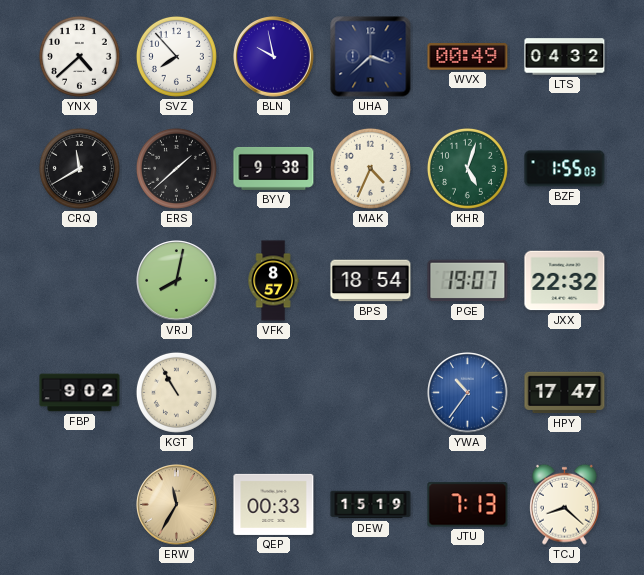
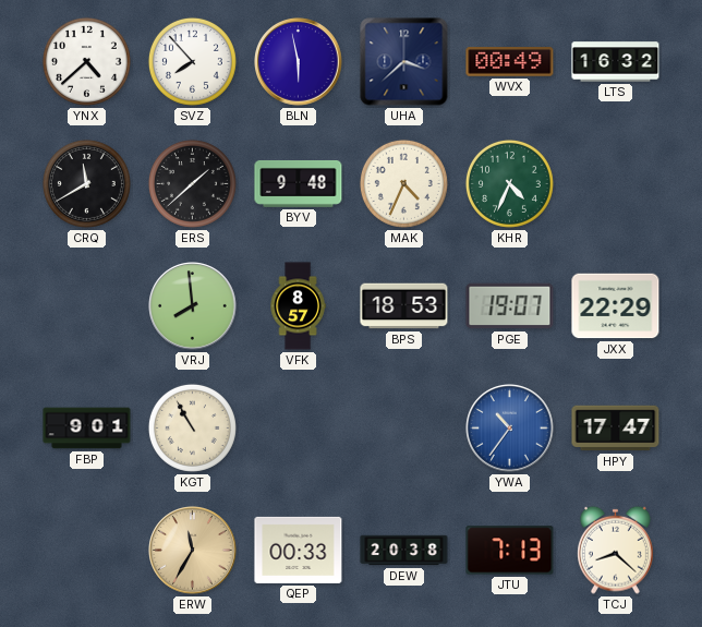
BLN: 9:58 -> 5:58
LTS: 04:32 -> 16:32
BYV: 9:38 -> 9:48
KHR: 5:03 -> 4:34
BZF: 1:55 -> none
VRJ: 8:02 -> 7:59
BPS: 18:54 -> 18:53
JXX: 22:32 -> 22:29
FBP: 9:02 -> 9:01
DEW: 15:19 -> 20:38
